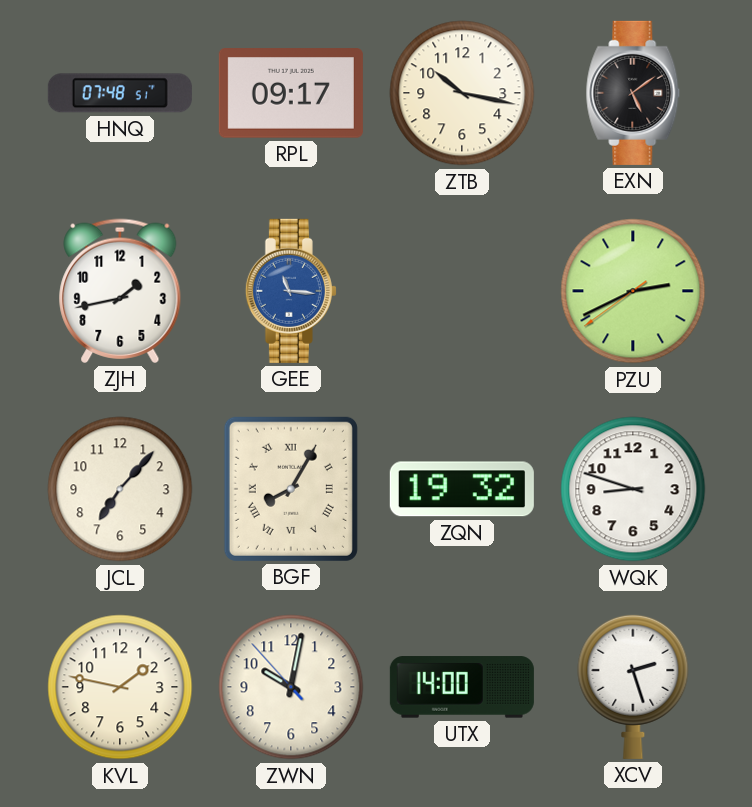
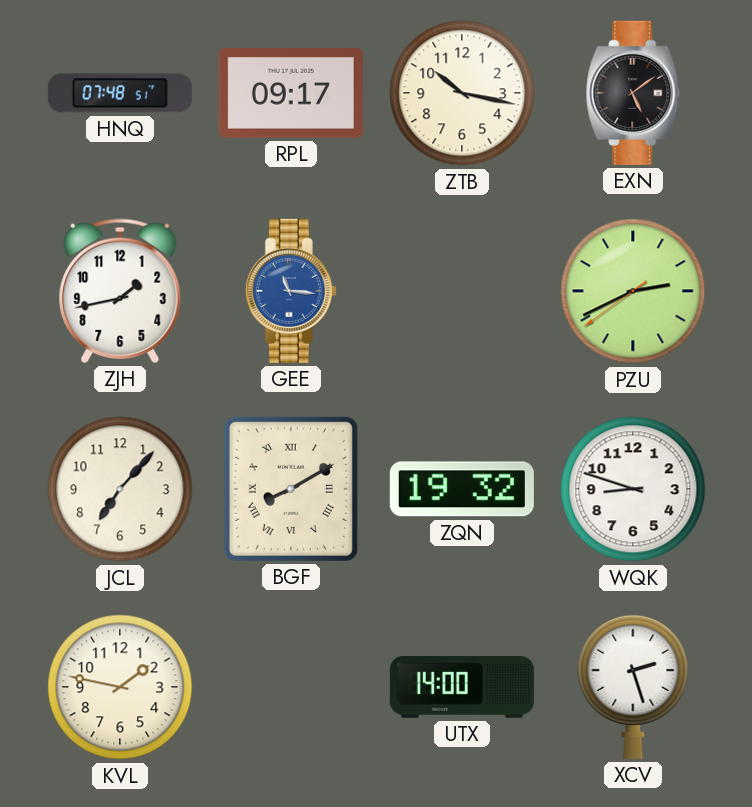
BGF: 8:05 -> 8:10
ZWN: 10:01 -> none
